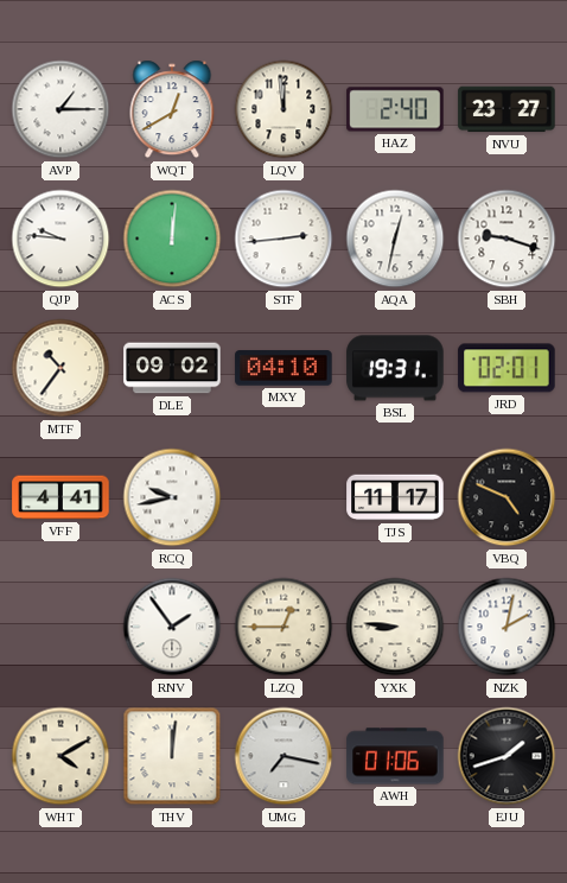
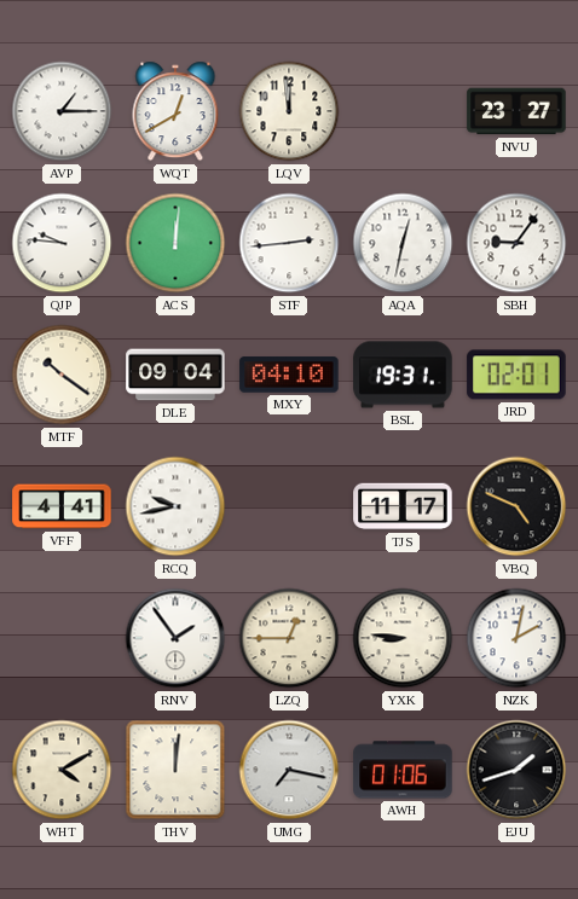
HAZ: 2:40 -> none
SBH: 9:18 -> 9:06
MTF: 10:36 -> 10:21
DLE: 09:02 -> 09:04
